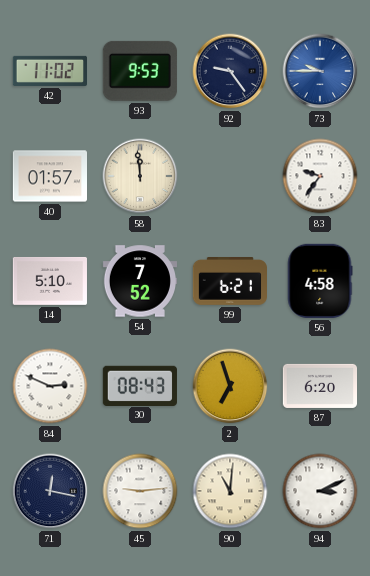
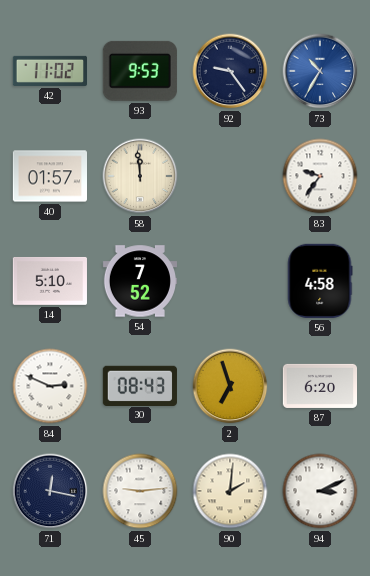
73: 9:45 -> 10:35
99: 6:21 -> none
90: 11:01 -> 2:01
